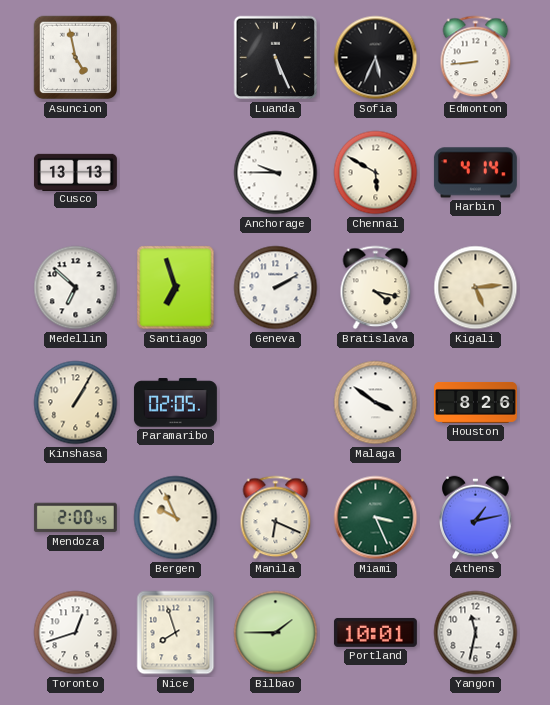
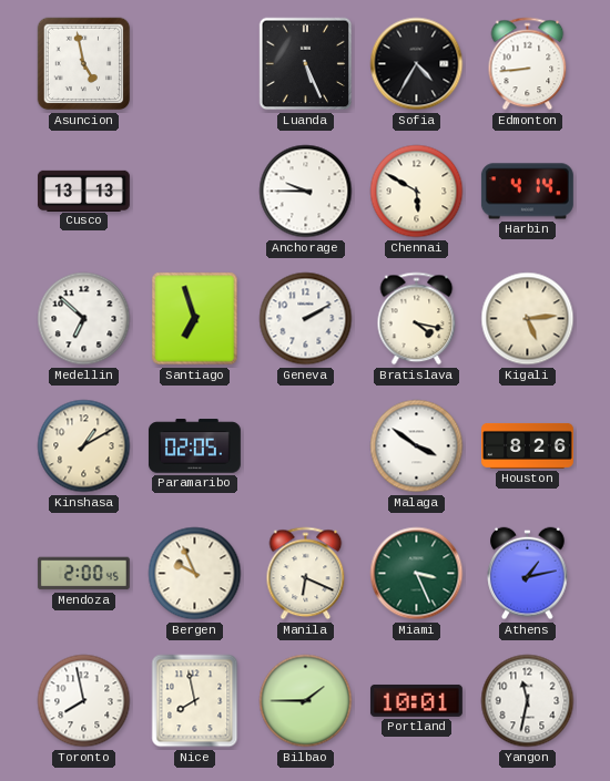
Sofia: 5:34 -> 4:35
Kinshasa: 1:05 -> 1:10
Toronto: 12:42 -> 7:58
Nice: 7:57 -> 7:58
